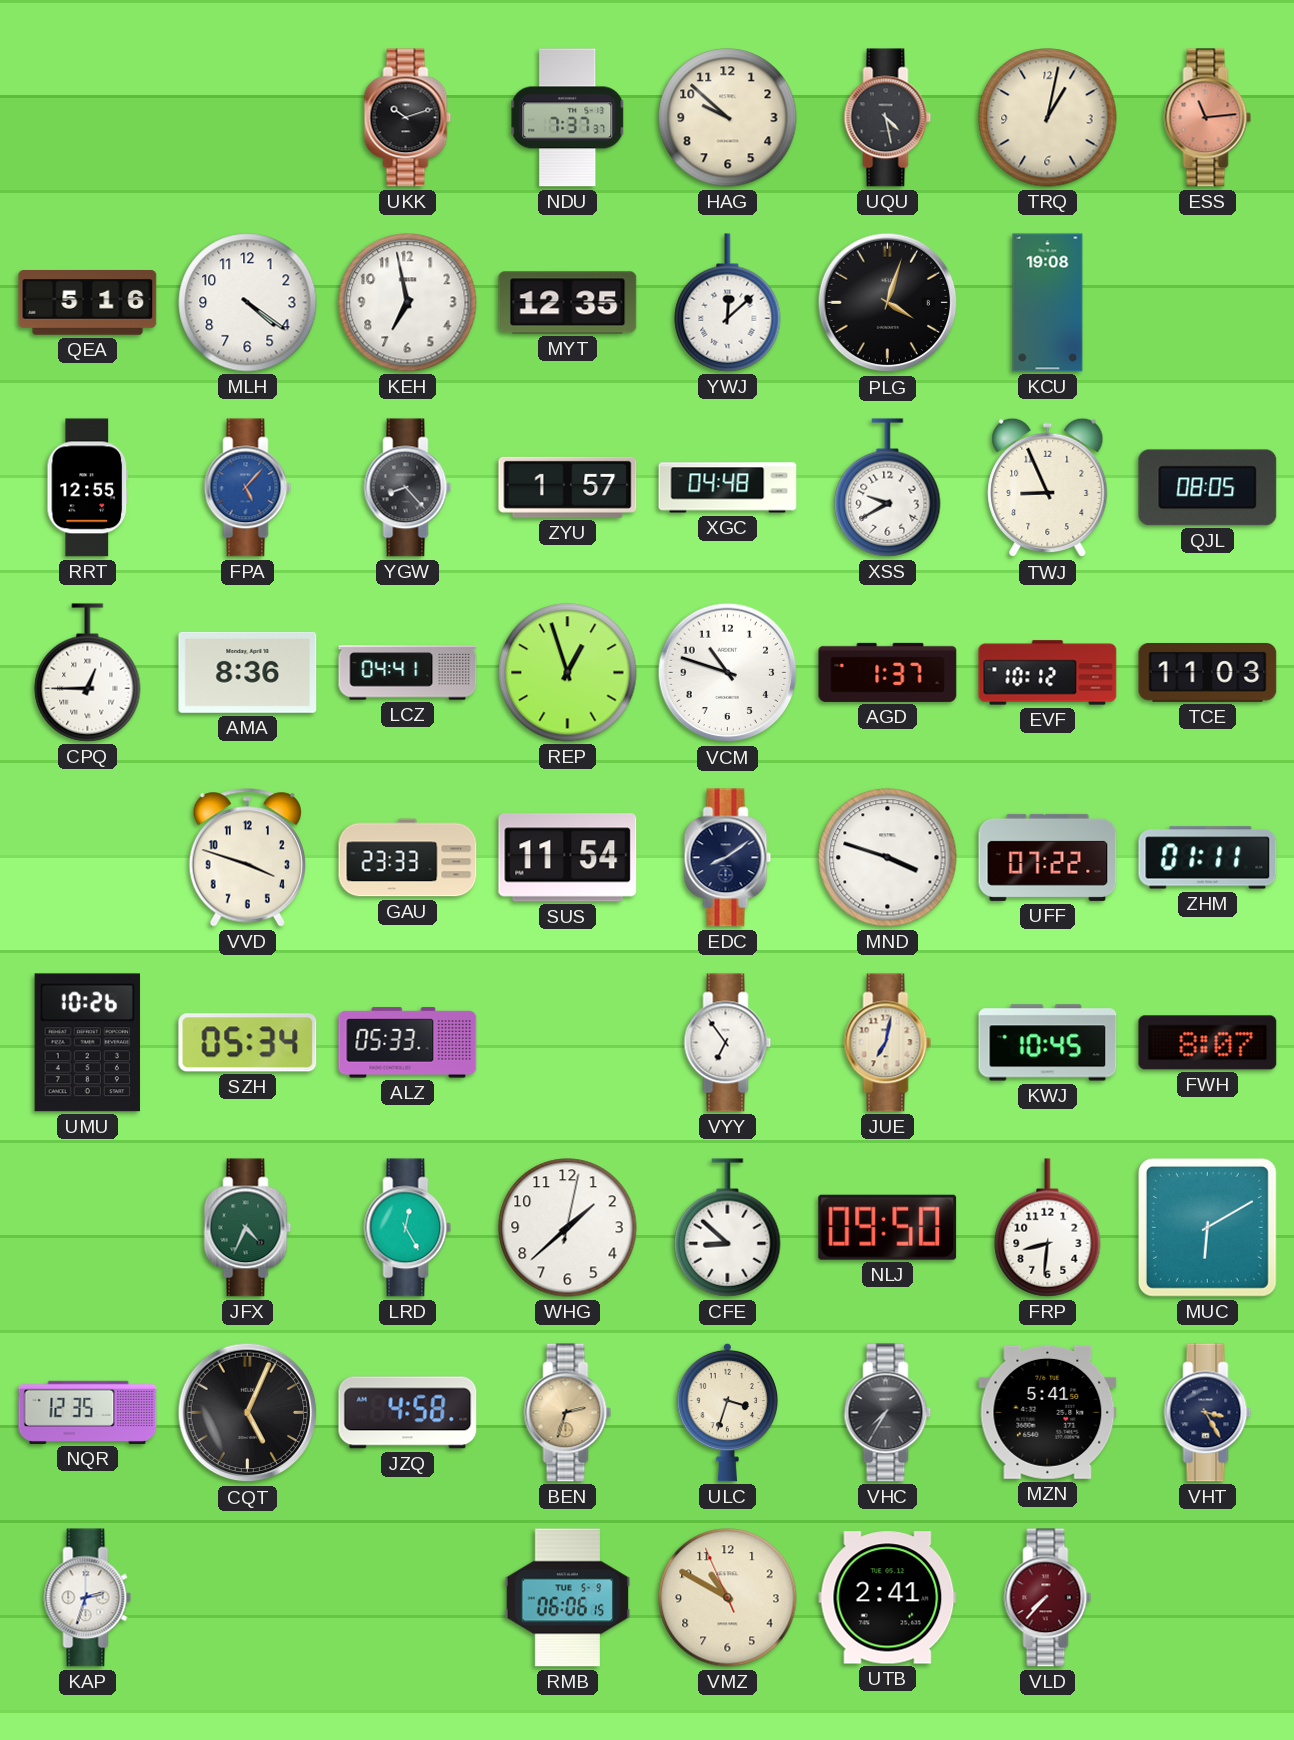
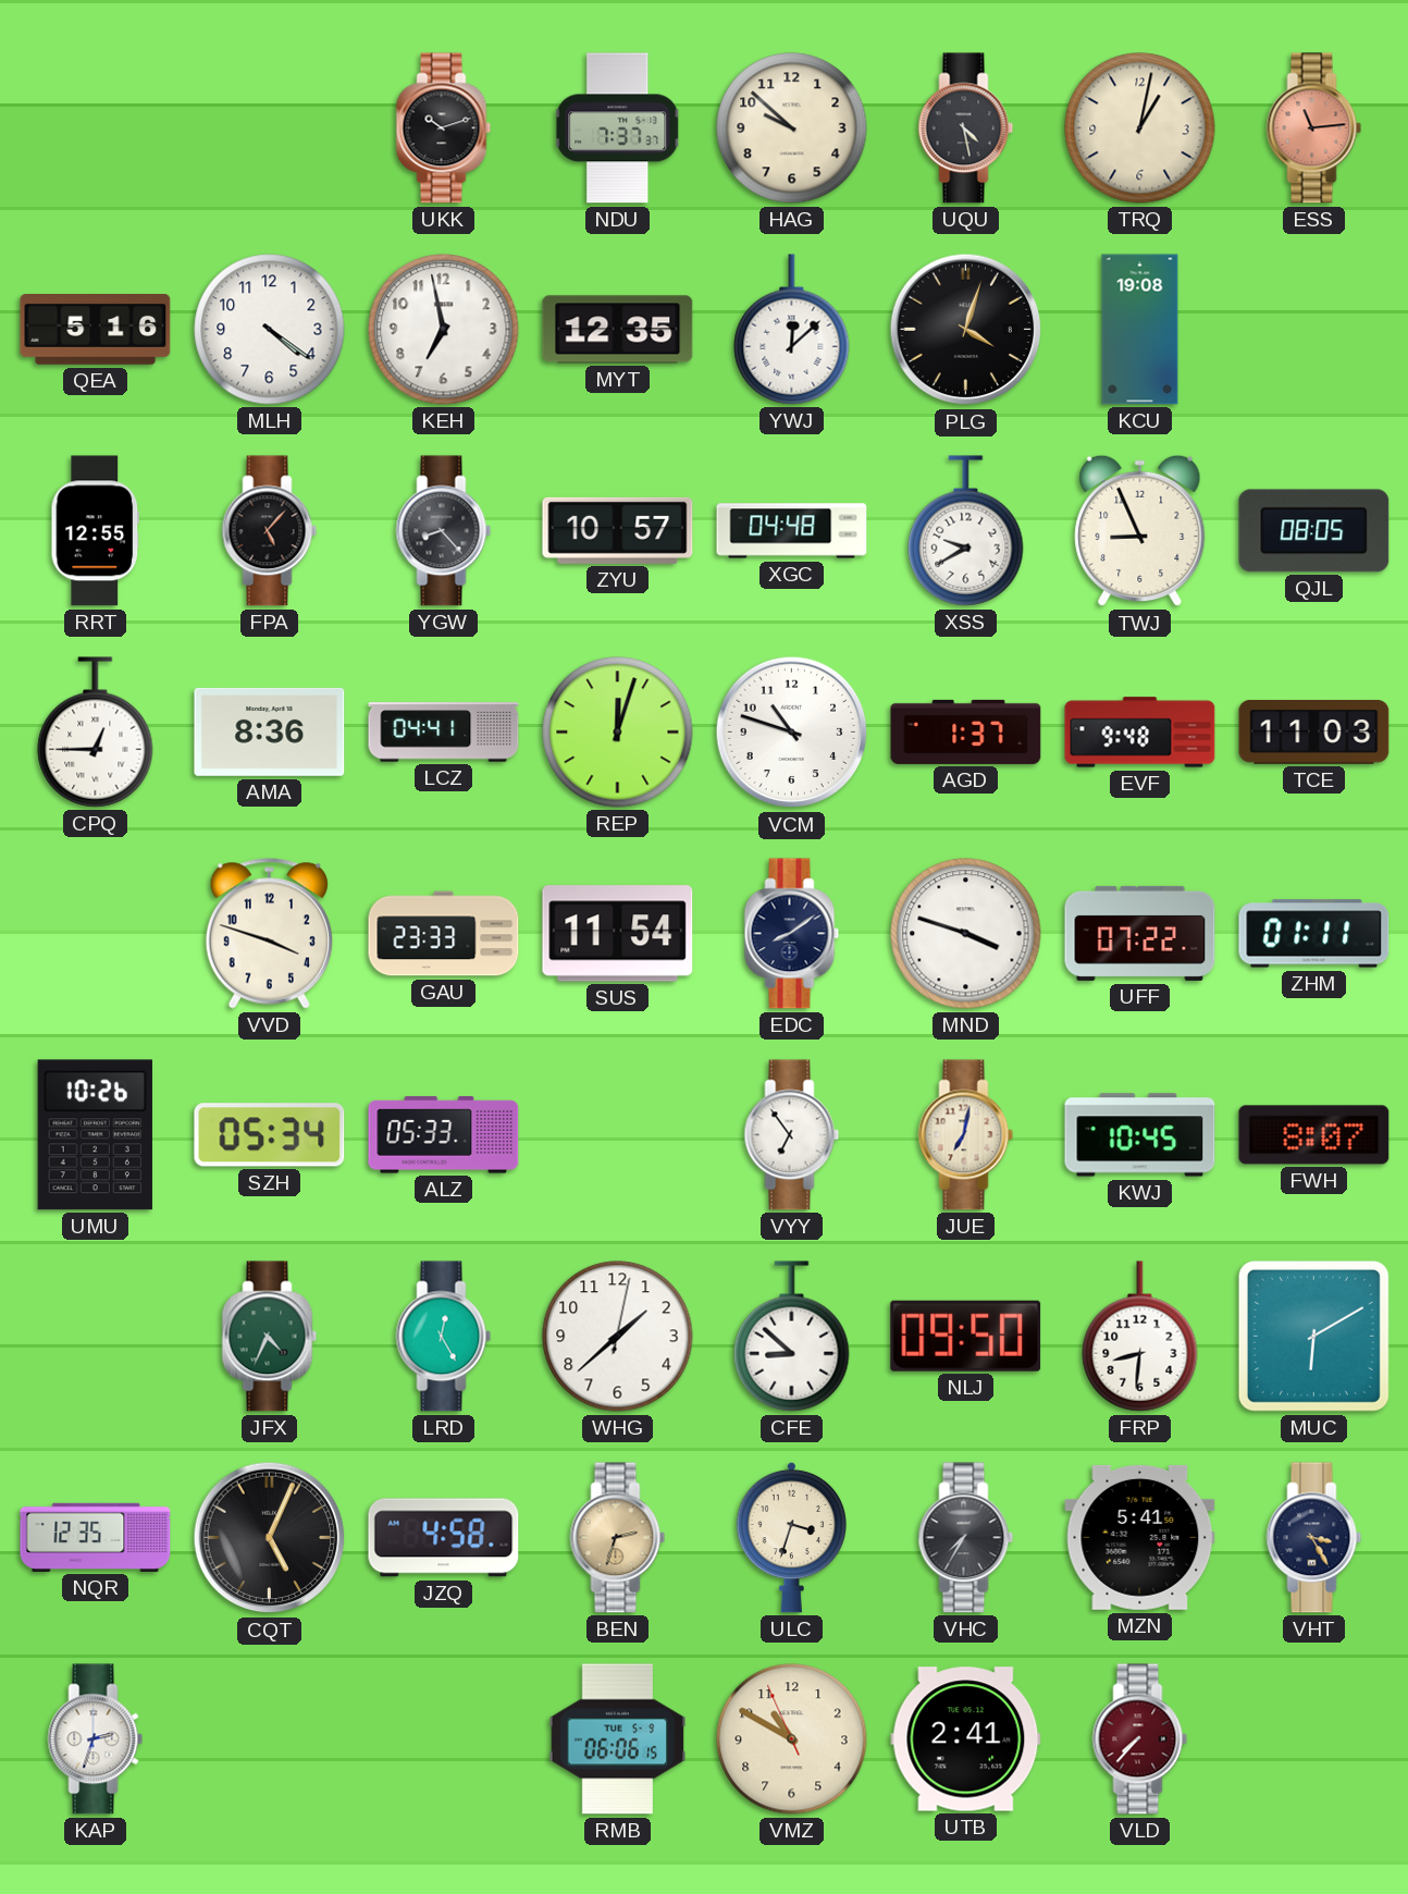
FPA dial: blue -> black
ZYU: 1:57 -> 10:57
REP: 12:57 -> 12:03
EVF: 10:12 -> 9:48
